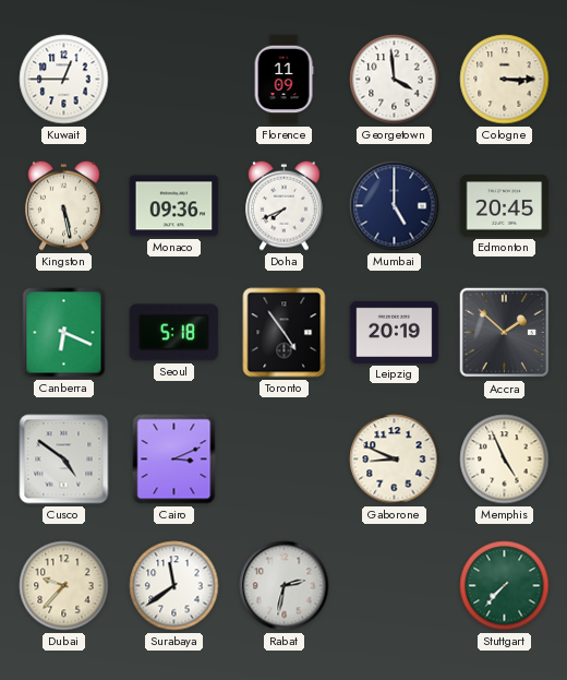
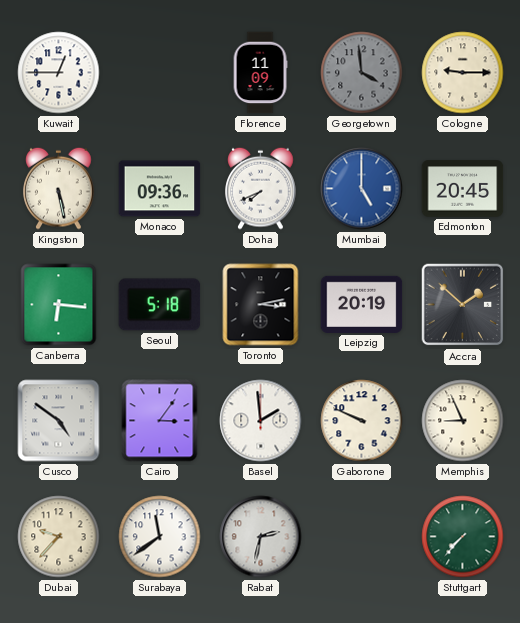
Georgetown dial: white -> grey
Cologne: 3:15 -> 9:15
Mumbai dial: navy -> blue
Canberra: 6:19 -> 6:16
Toronto: 4:54 -> 3:13
Cairo: 3:11 -> 3:06
Basel: none -> 1:59
Gaborone: 8:49 -> 9:49
Memphis: 4:56 -> 8:56
